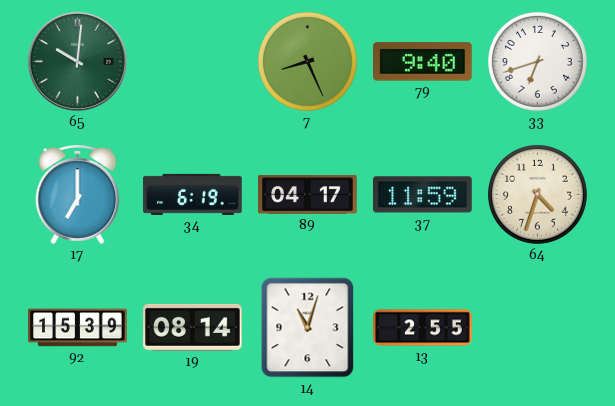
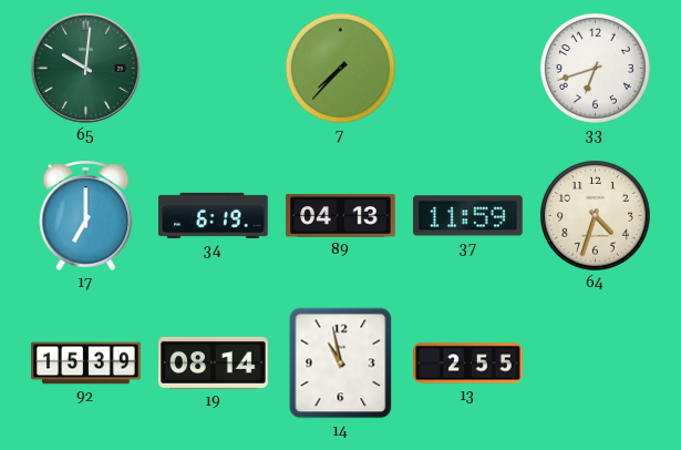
7: 8:26 -> 7:37
79: 9:40 -> none
89: 04:17 -> 04:13
14: 11:03 -> 10:58
